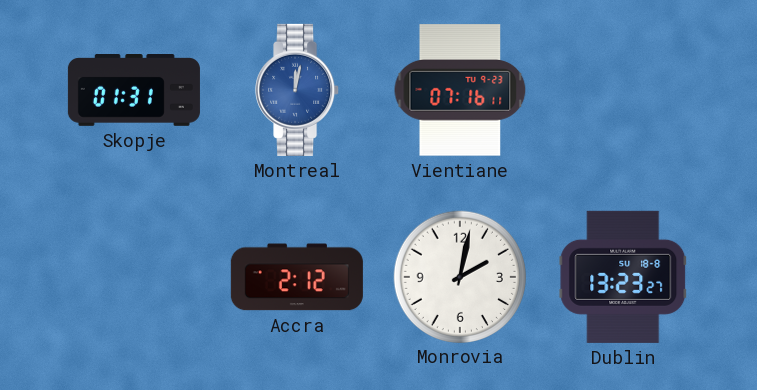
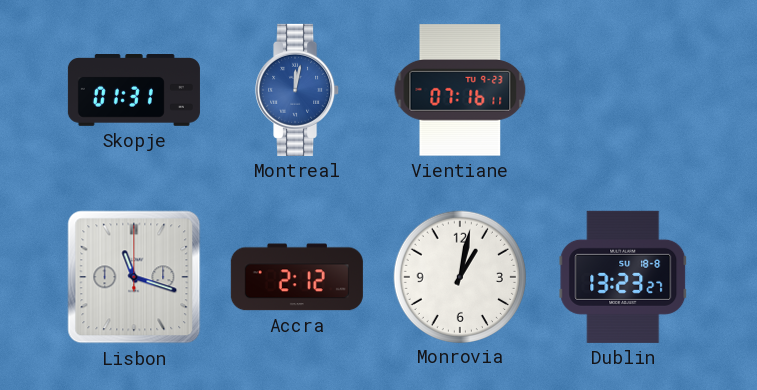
Lisbon: none -> 11:18
Monrovia: 2:02 -> 1:02
